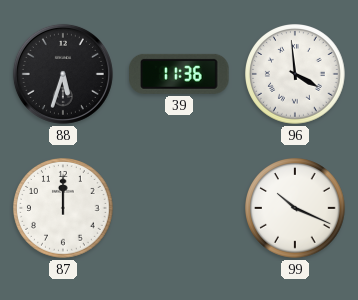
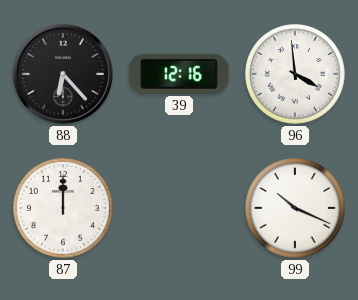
88: 5:33 -> 6:23
39: 11:36 -> 12:16
